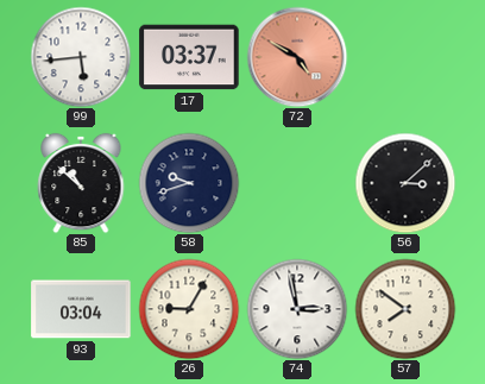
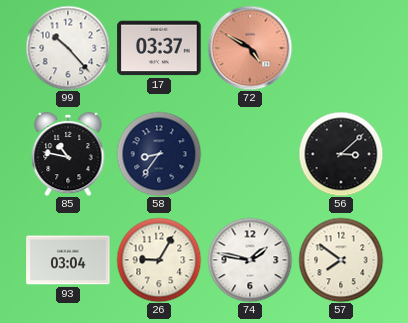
99: 5:44 -> 10:23
85: 10:52 -> 10:47
58: 9:42 -> 8:36
74: 2:58 -> 1:47
